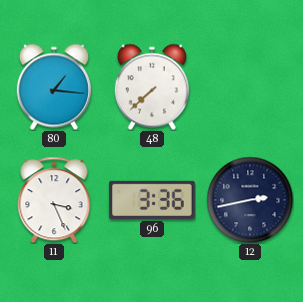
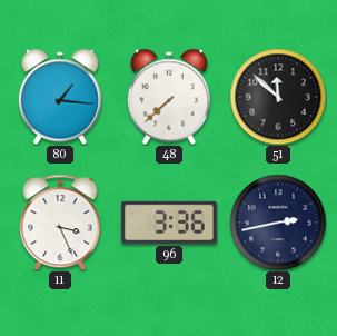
51: none -> 11:52
